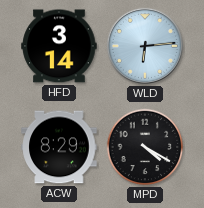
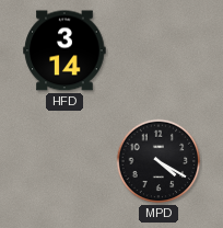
WLD: 6:14 -> none
ACW: 8:29 -> none
